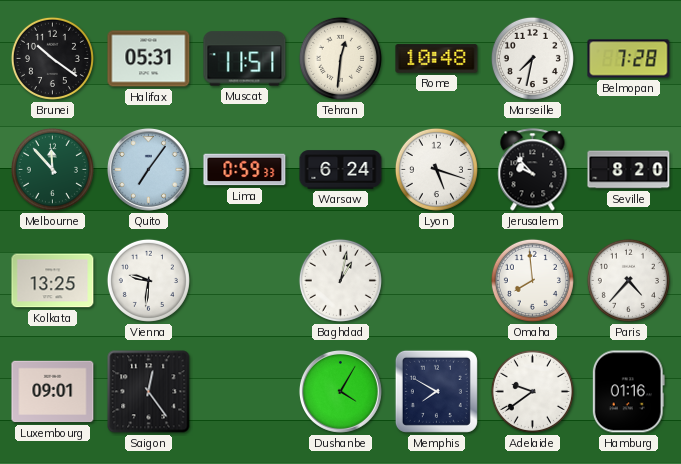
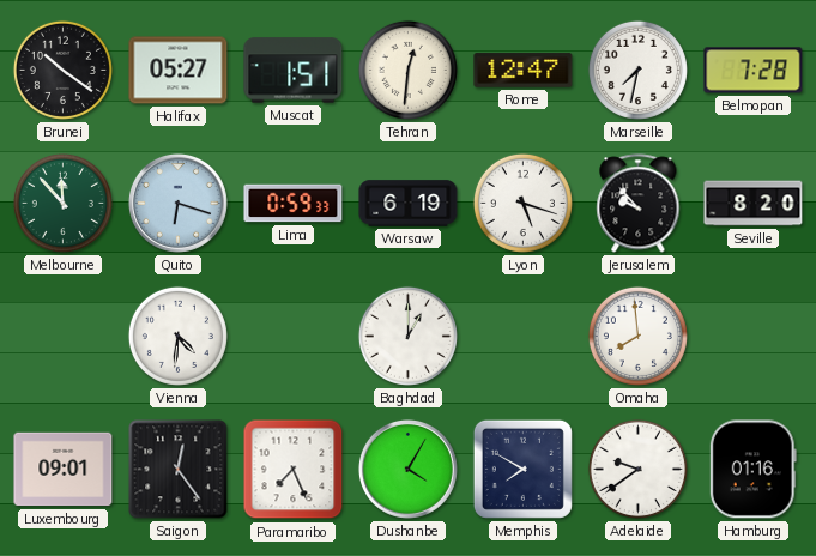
Halifax: 05:31 -> 05:27
Muscat: 11:51 -> 1:51
Rome: 10:48 -> 12:47
Quito: 7:06 -> 6:18
Warsaw: 6:24 -> 6:19
Kolkata: 13:25 -> none
Vienna: 9:31 -> 4:31
Baghdad: 1:02 -> 1:00
Paris: 4:37 -> none
Paramaribo: none -> 7:26
